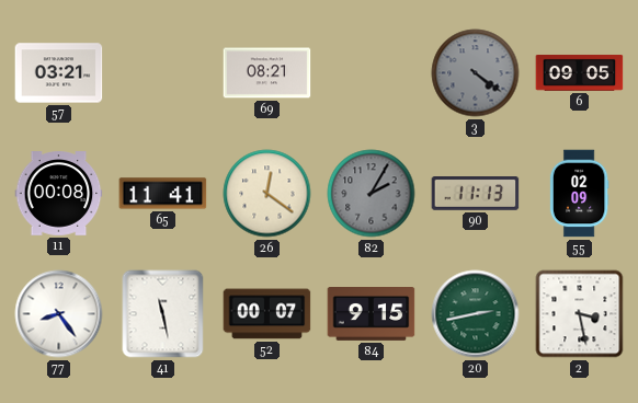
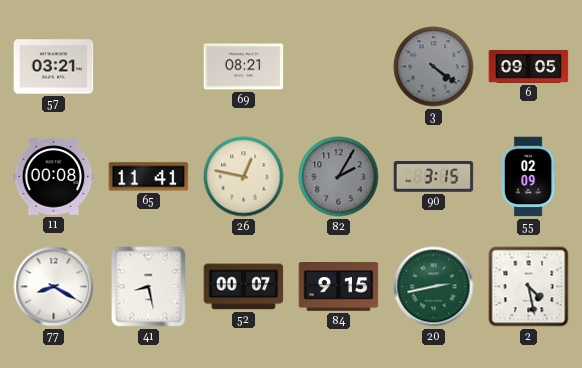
26: 12:21 -> 12:47
90: 11:13 -> 3:15
77: 8:24 -> 8:20
41: 11:28 -> 8:28
2: 3:28 -> 4:28
